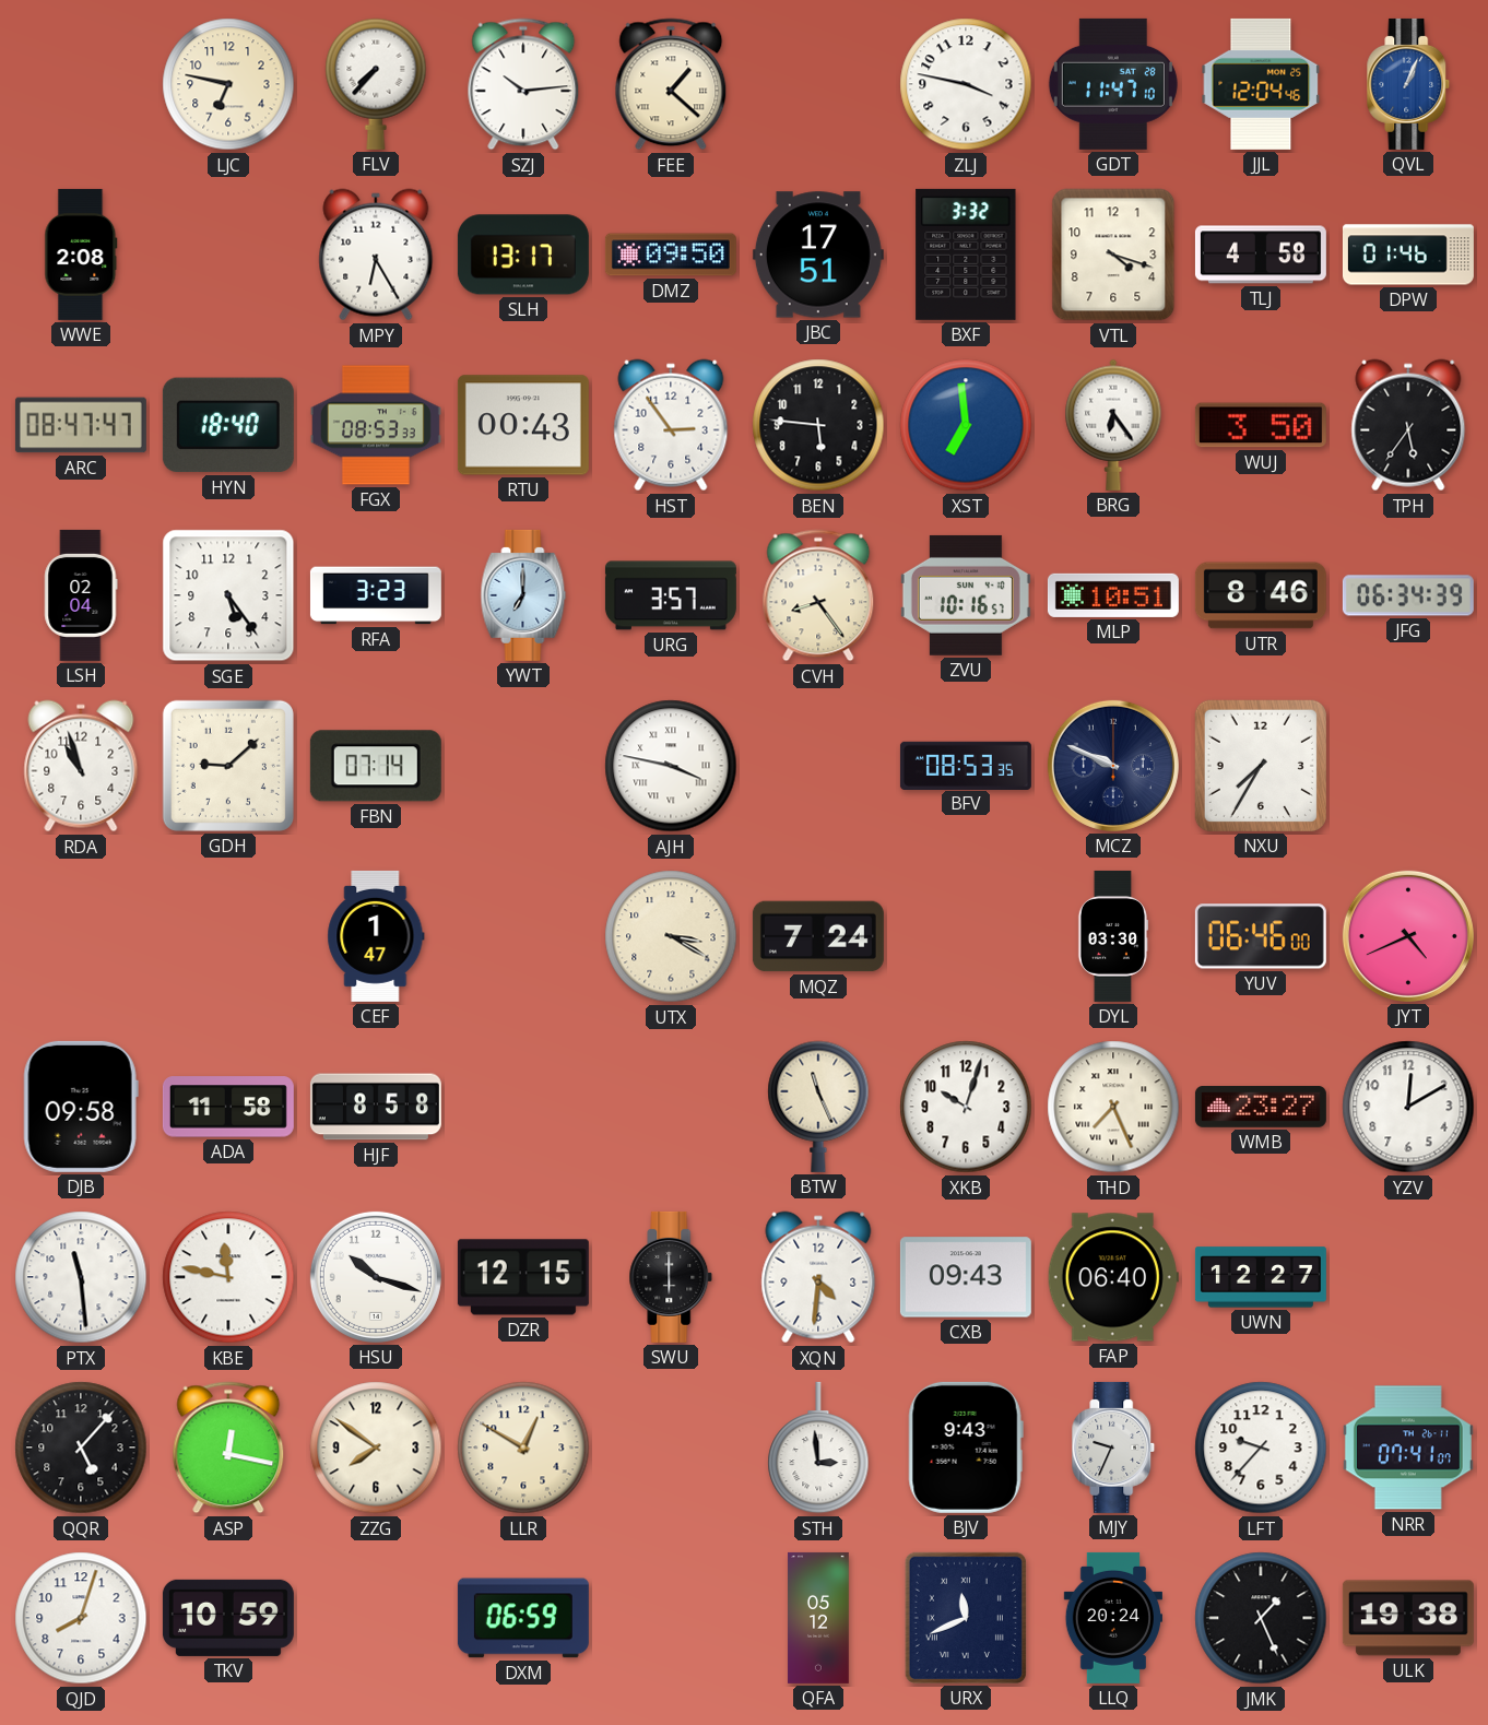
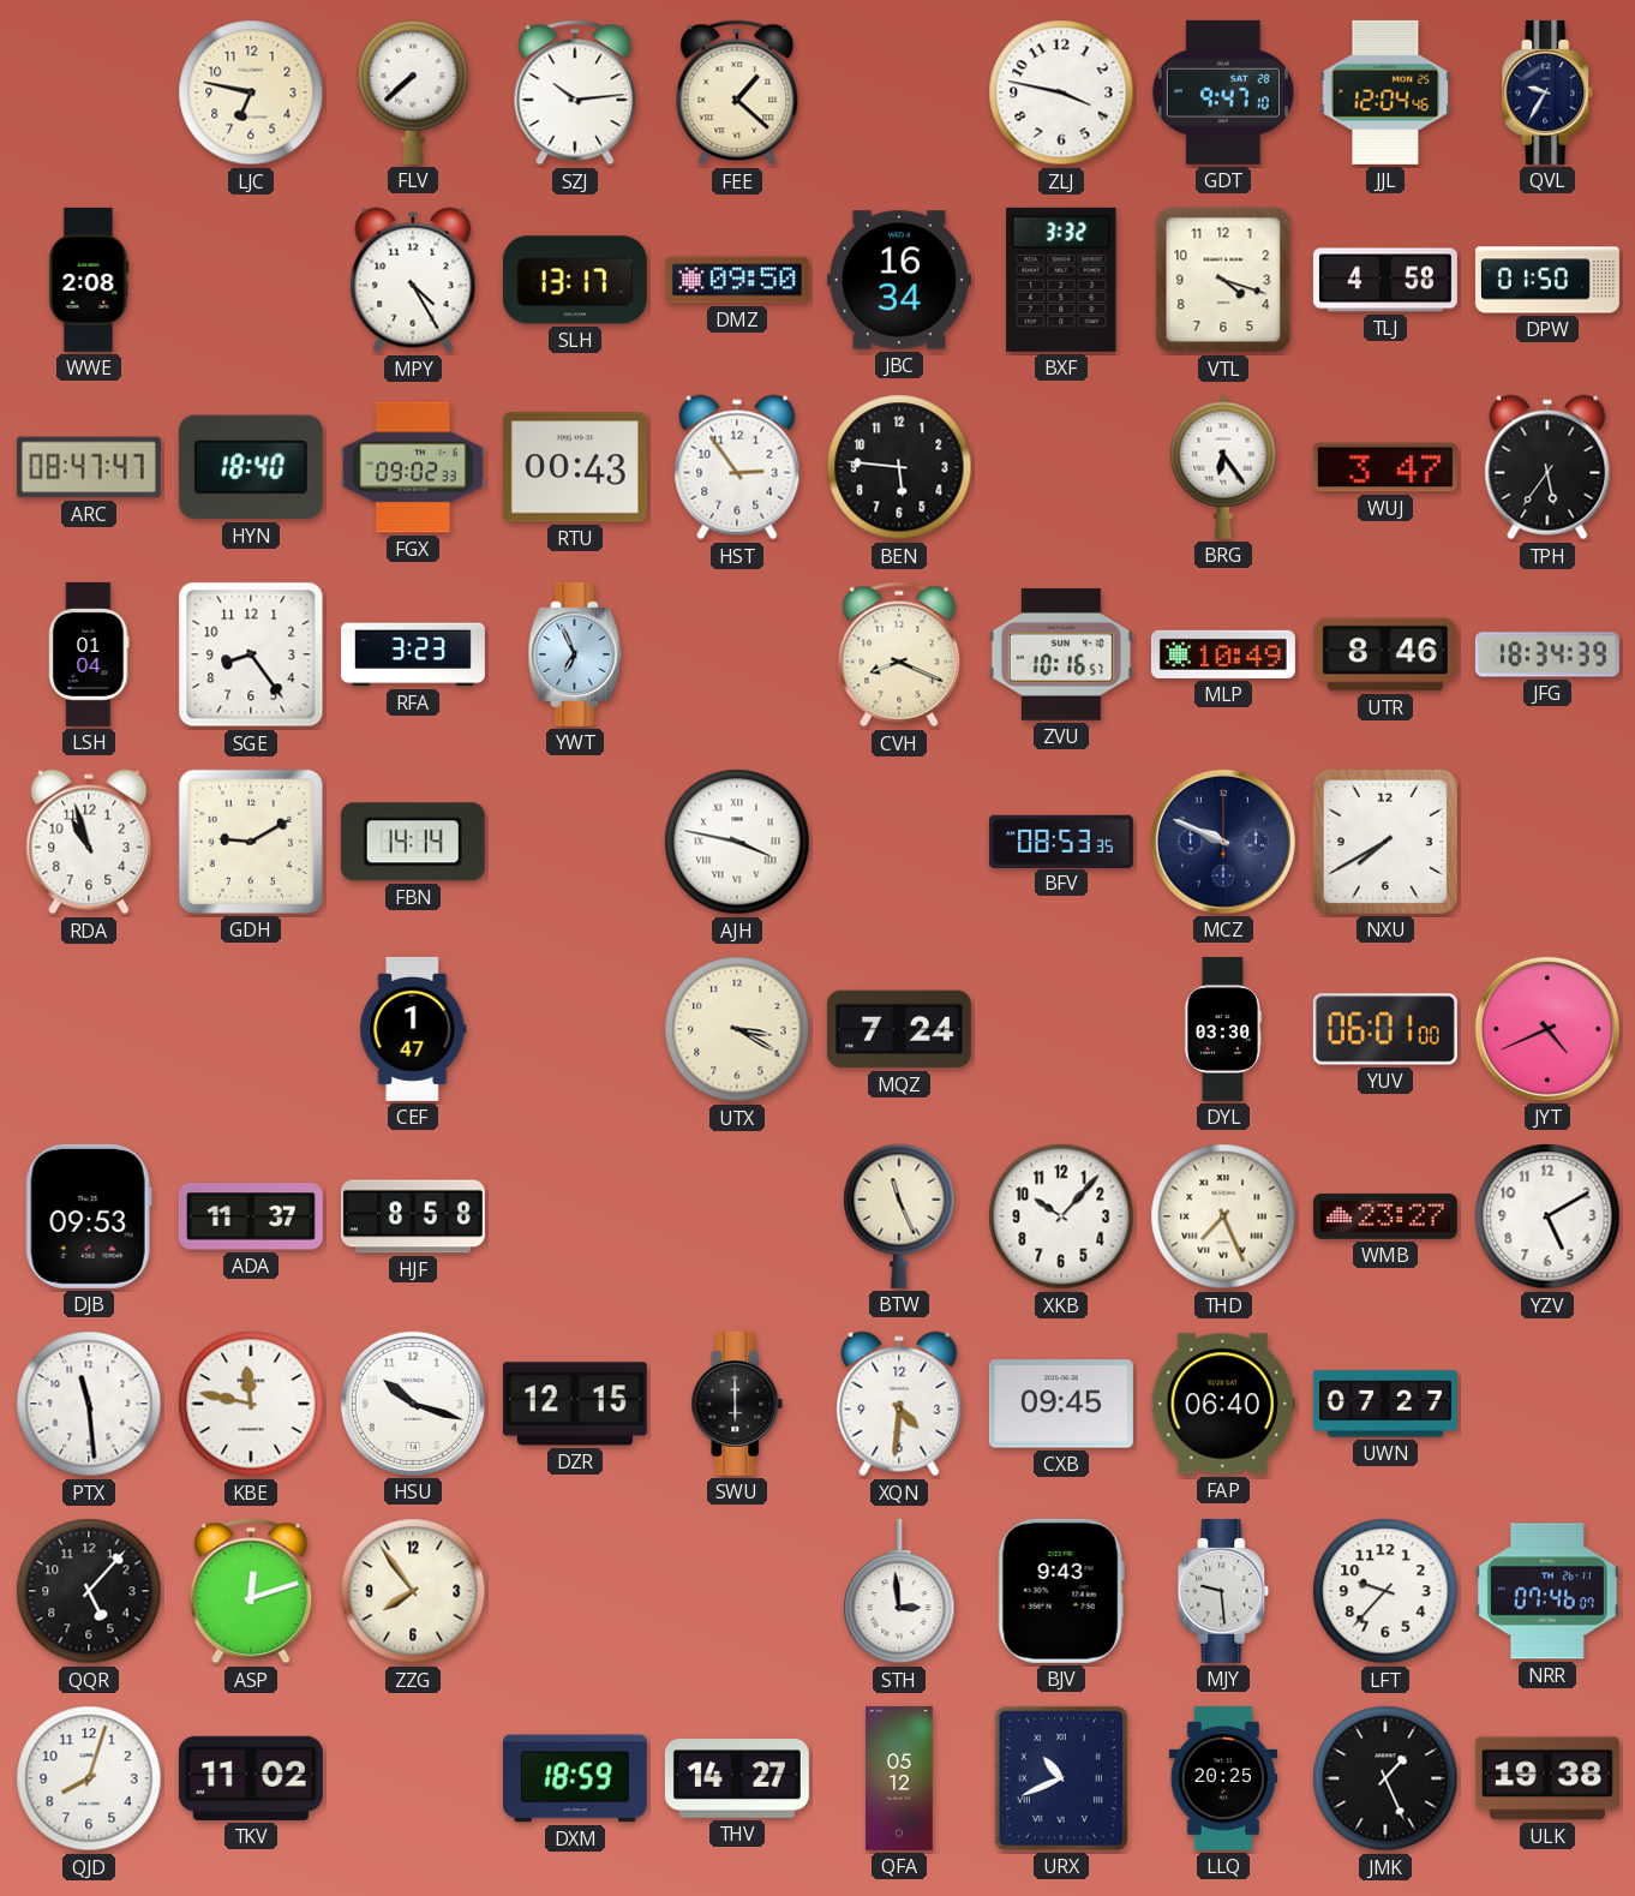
FLV: 7:37 -> 7:38
GDT: 11:47 -> 9:47
QVL: 1:04 -> 9:35
QVL dial: blue -> navy
MPY: 6:25 -> 4:25
JBC: 17:51 -> 16:34
DPW: 01:46 -> 01:50
FGX: 08:53 -> 09:02
XST: 6:59 -> none
WUJ: 3:50 -> 3:47
LSH: 02:04 -> 01:04
SGE: 5:24 -> 8:24
YWT: 7:00 -> 6:56
URG: 3:57 -> none
CVH: 8:24 -> 8:19
MLP: 10:51 -> 10:49
JFG: 06:34 -> 18:34
GDH: 9:08 -> 9:10
FBN: 07:14 -> 14:14
NXU: 7:35 -> 7:40
YUV: 06:46 -> 06:01
DJB: 09:58 -> 09:53
ADA: 11:58 -> 11:37
XKB: 10:03 -> 10:07
YZV: 12:10 -> 5:10
CXB: 09:43 -> 09:45
UWN: 12:27 -> 07:27
ASP: 12:17 -> 12:12
ZZG: 7:51 -> 7:54
LLR: 12:50 -> none
MJY: 9:34 -> 9:29
NRR: 07:41 -> 07:46
TKV: 10:59 -> 11:02
DXM: 06:59 -> 18:59
THV: none -> 14:27
URX: 11:41 -> 10:41
LLQ: 20:24 -> 20:25
